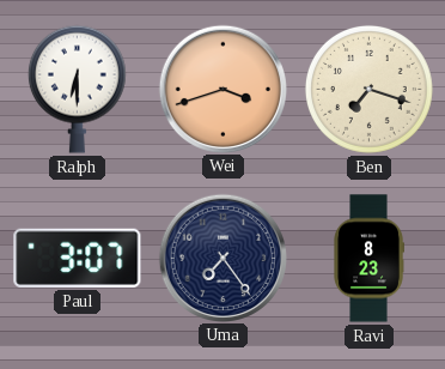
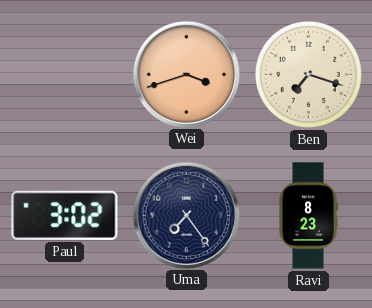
Ralph: 6:30 -> none
Paul: 3:07 -> 3:02
